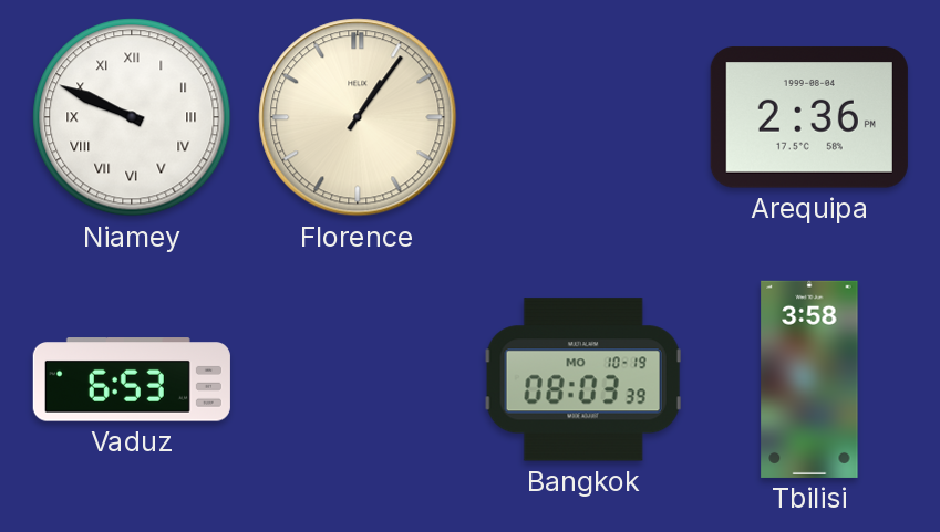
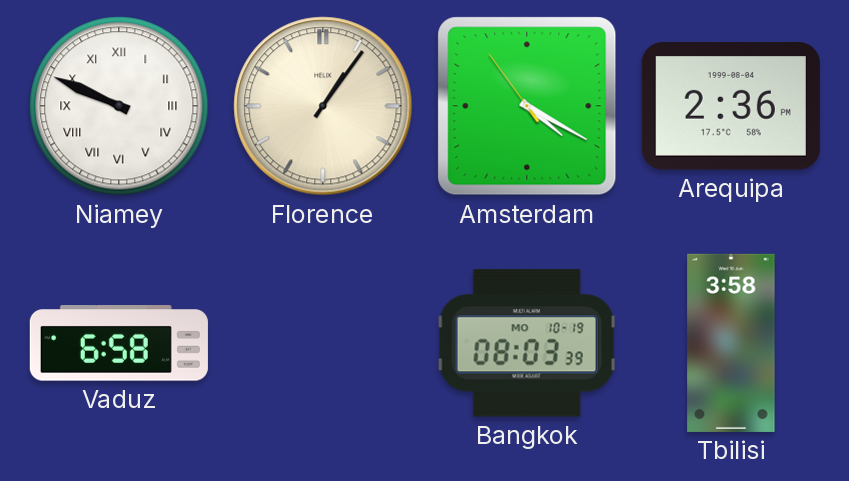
Amsterdam: none -> 4:19
Vaduz: 6:53 -> 6:58
